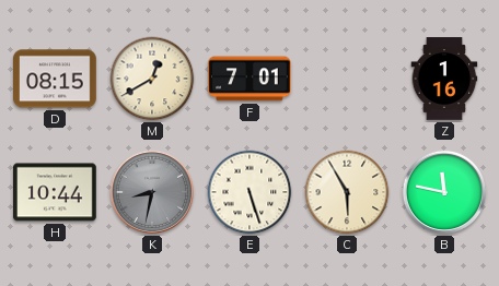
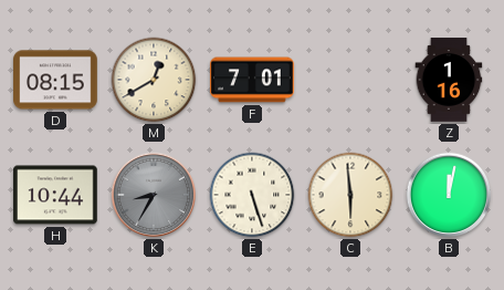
K: 8:32 -> 8:35
C: 5:55 -> 5:59
B: 11:47 -> 12:02
